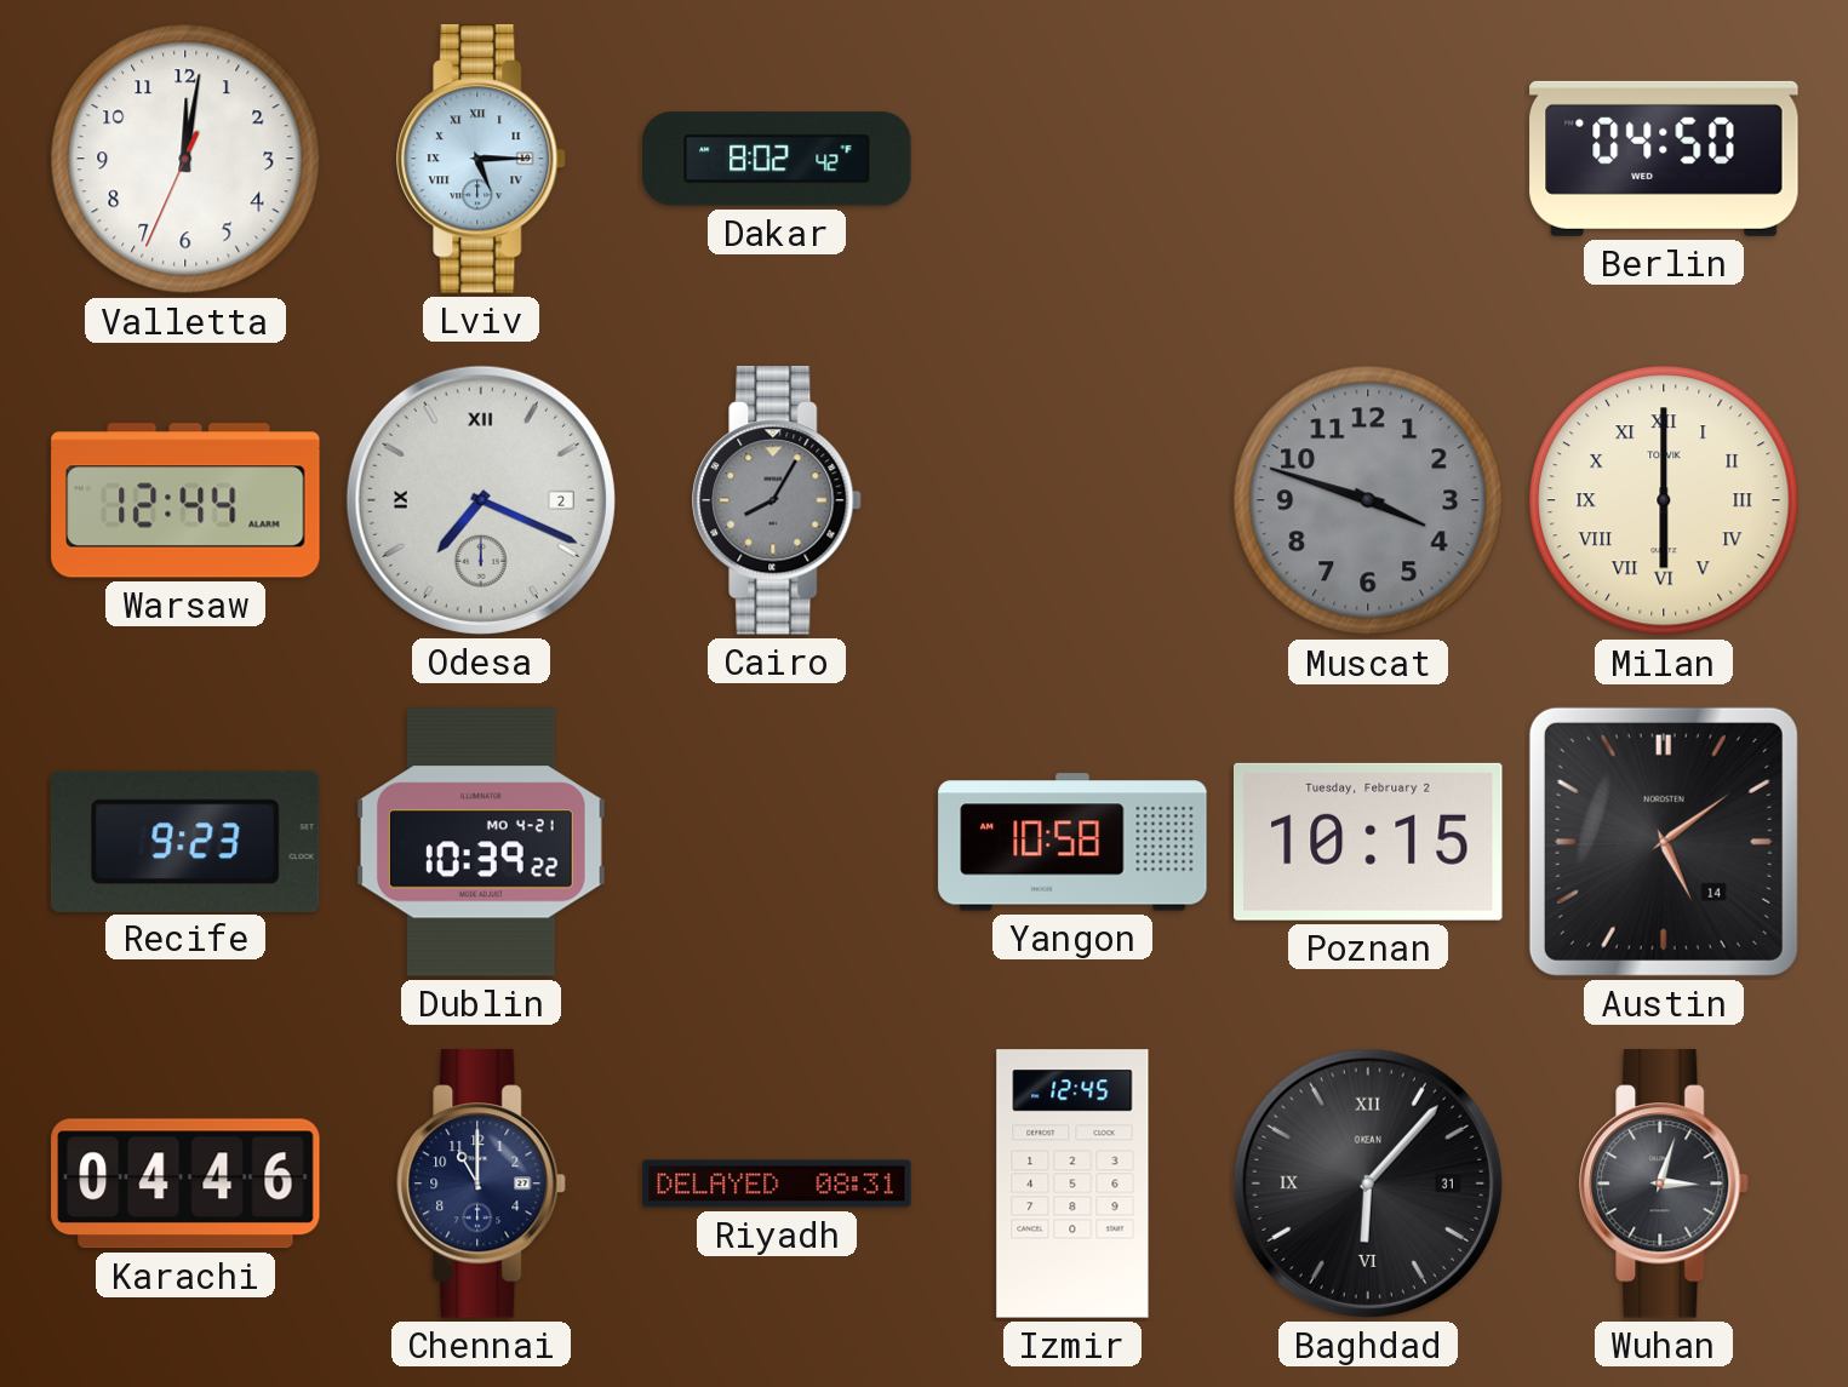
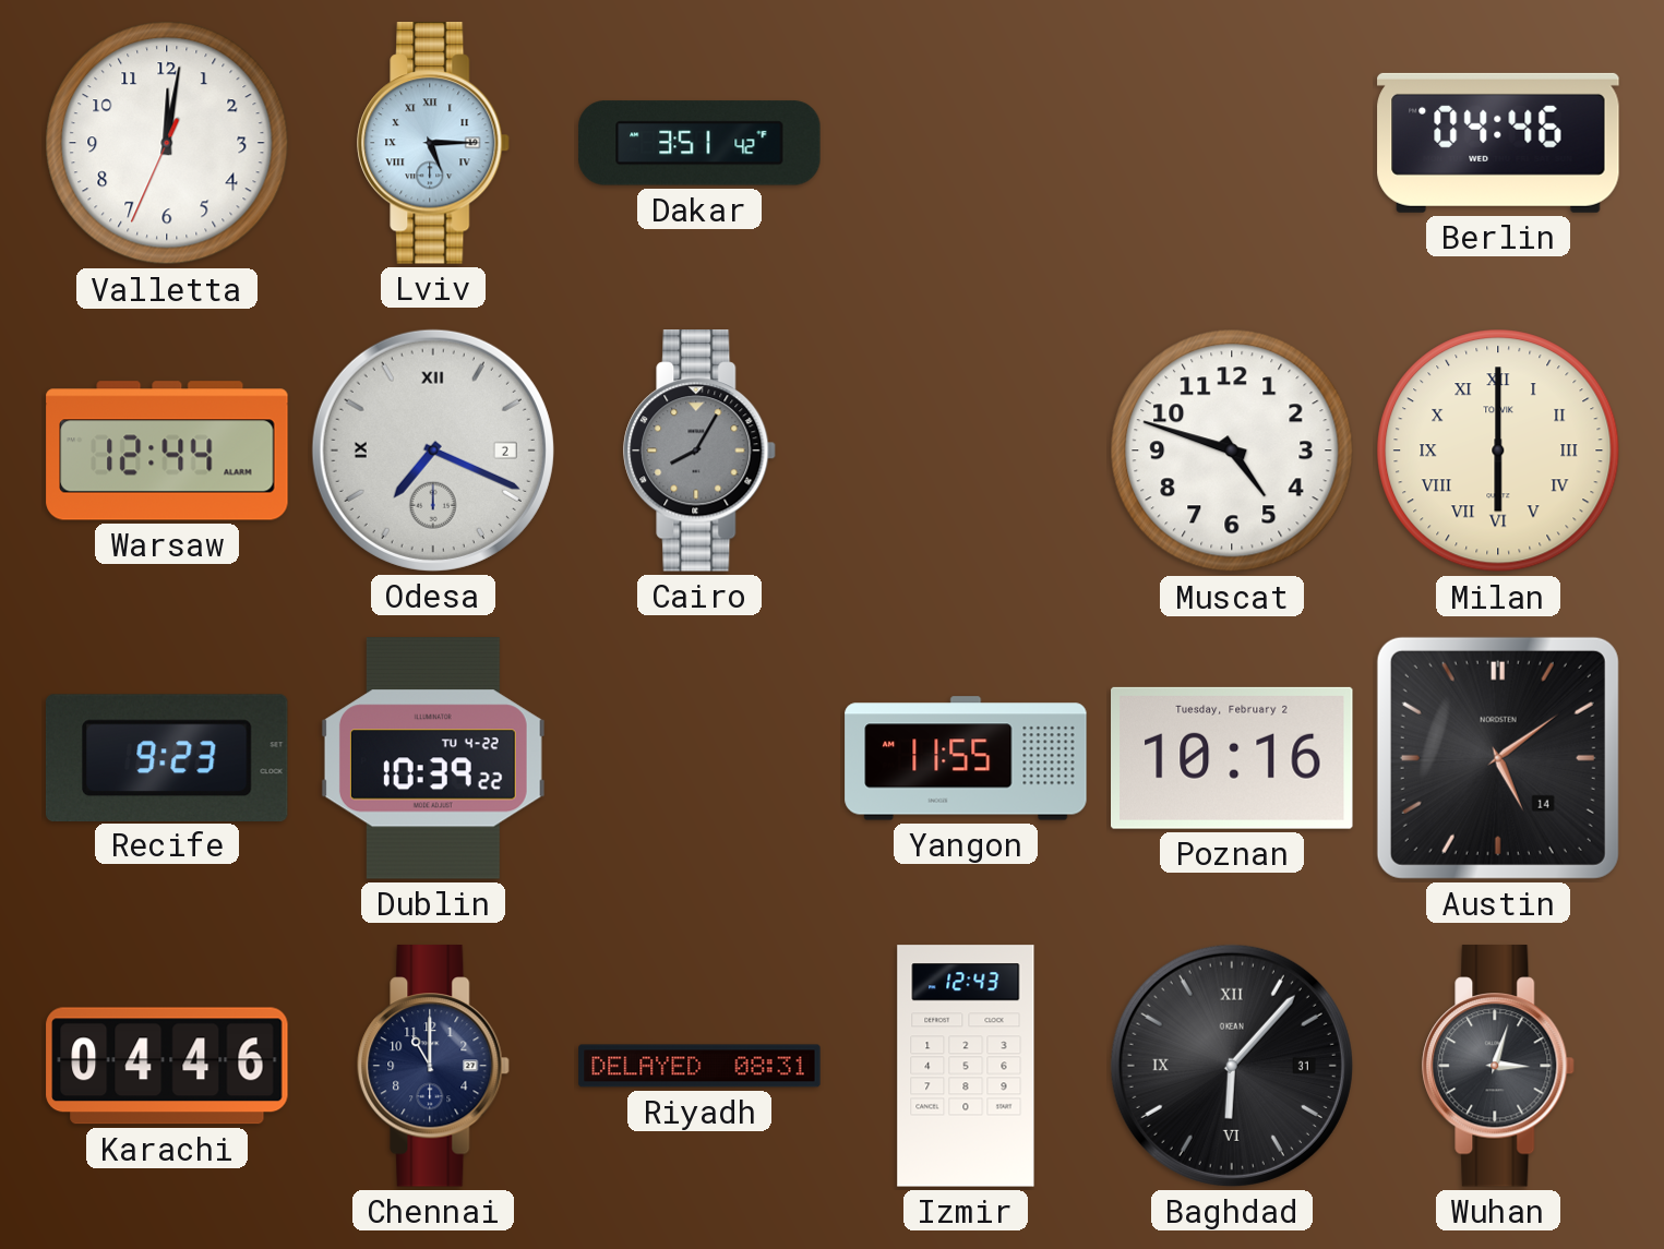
Dakar: 8:02 -> 3:51
Berlin: 04:50 -> 04:46
Muscat: 3:48 -> 4:48
Muscat dial: grey -> white
Dublin date: MO 4-21 -> TU 4-22
Yangon: 10:58 -> 11:55
Poznan: 10:15 -> 10:16
Izmir: 12:45 -> 12:43
